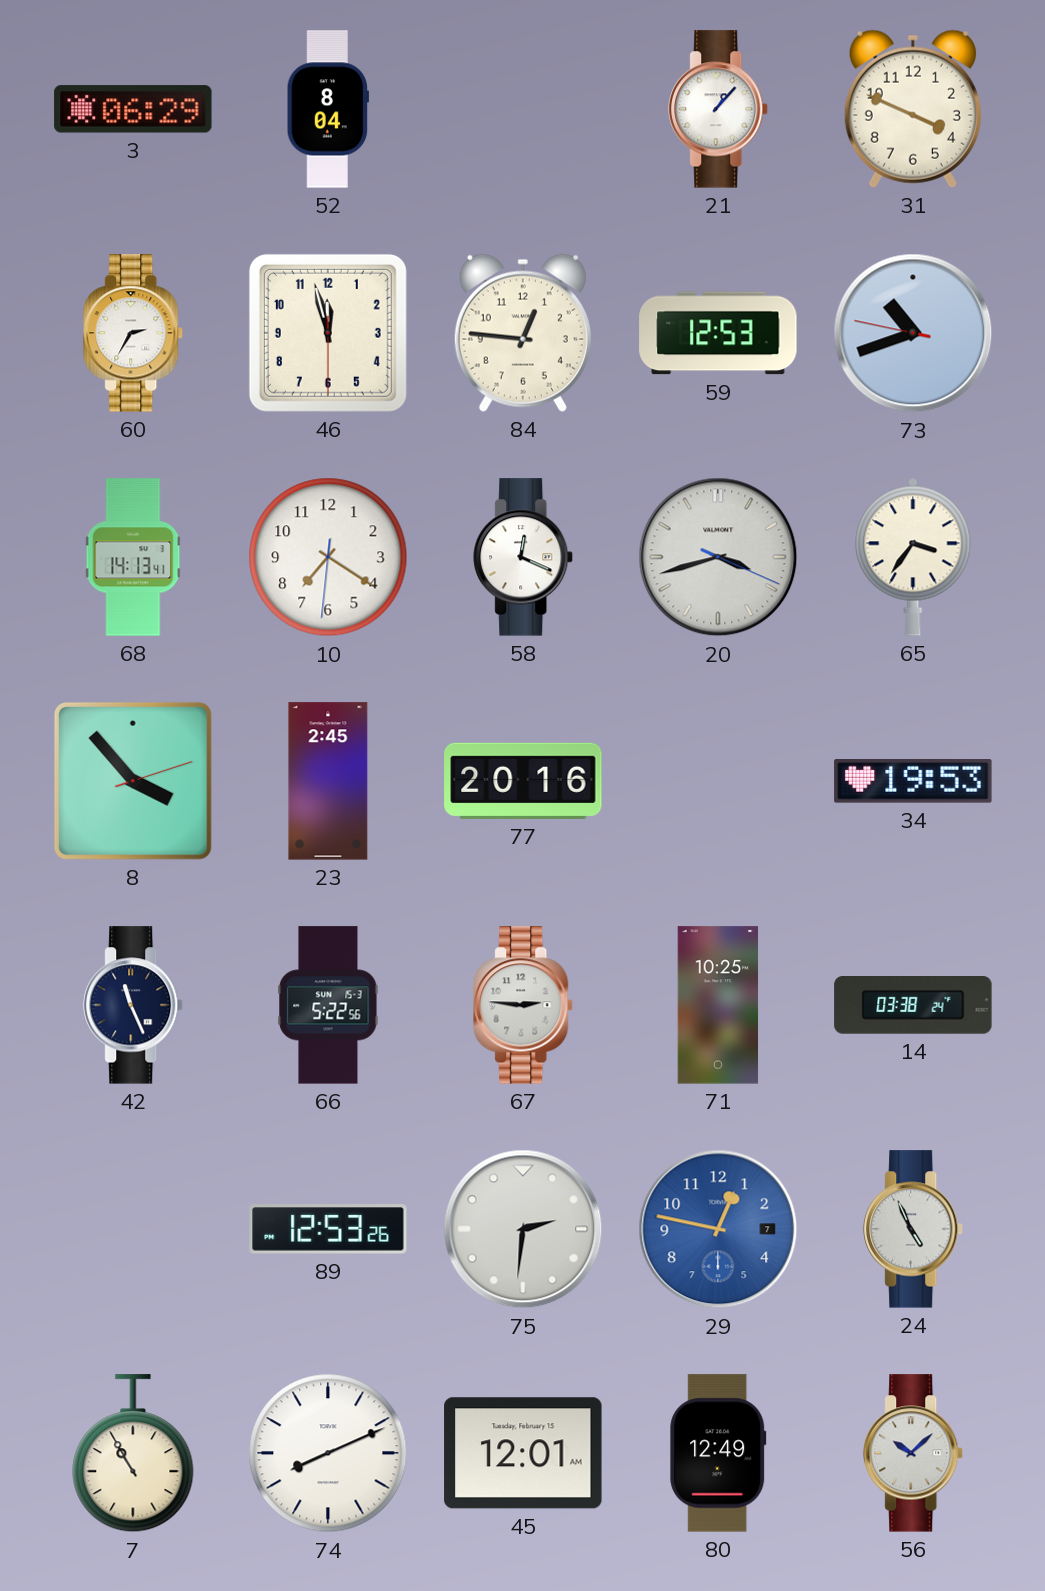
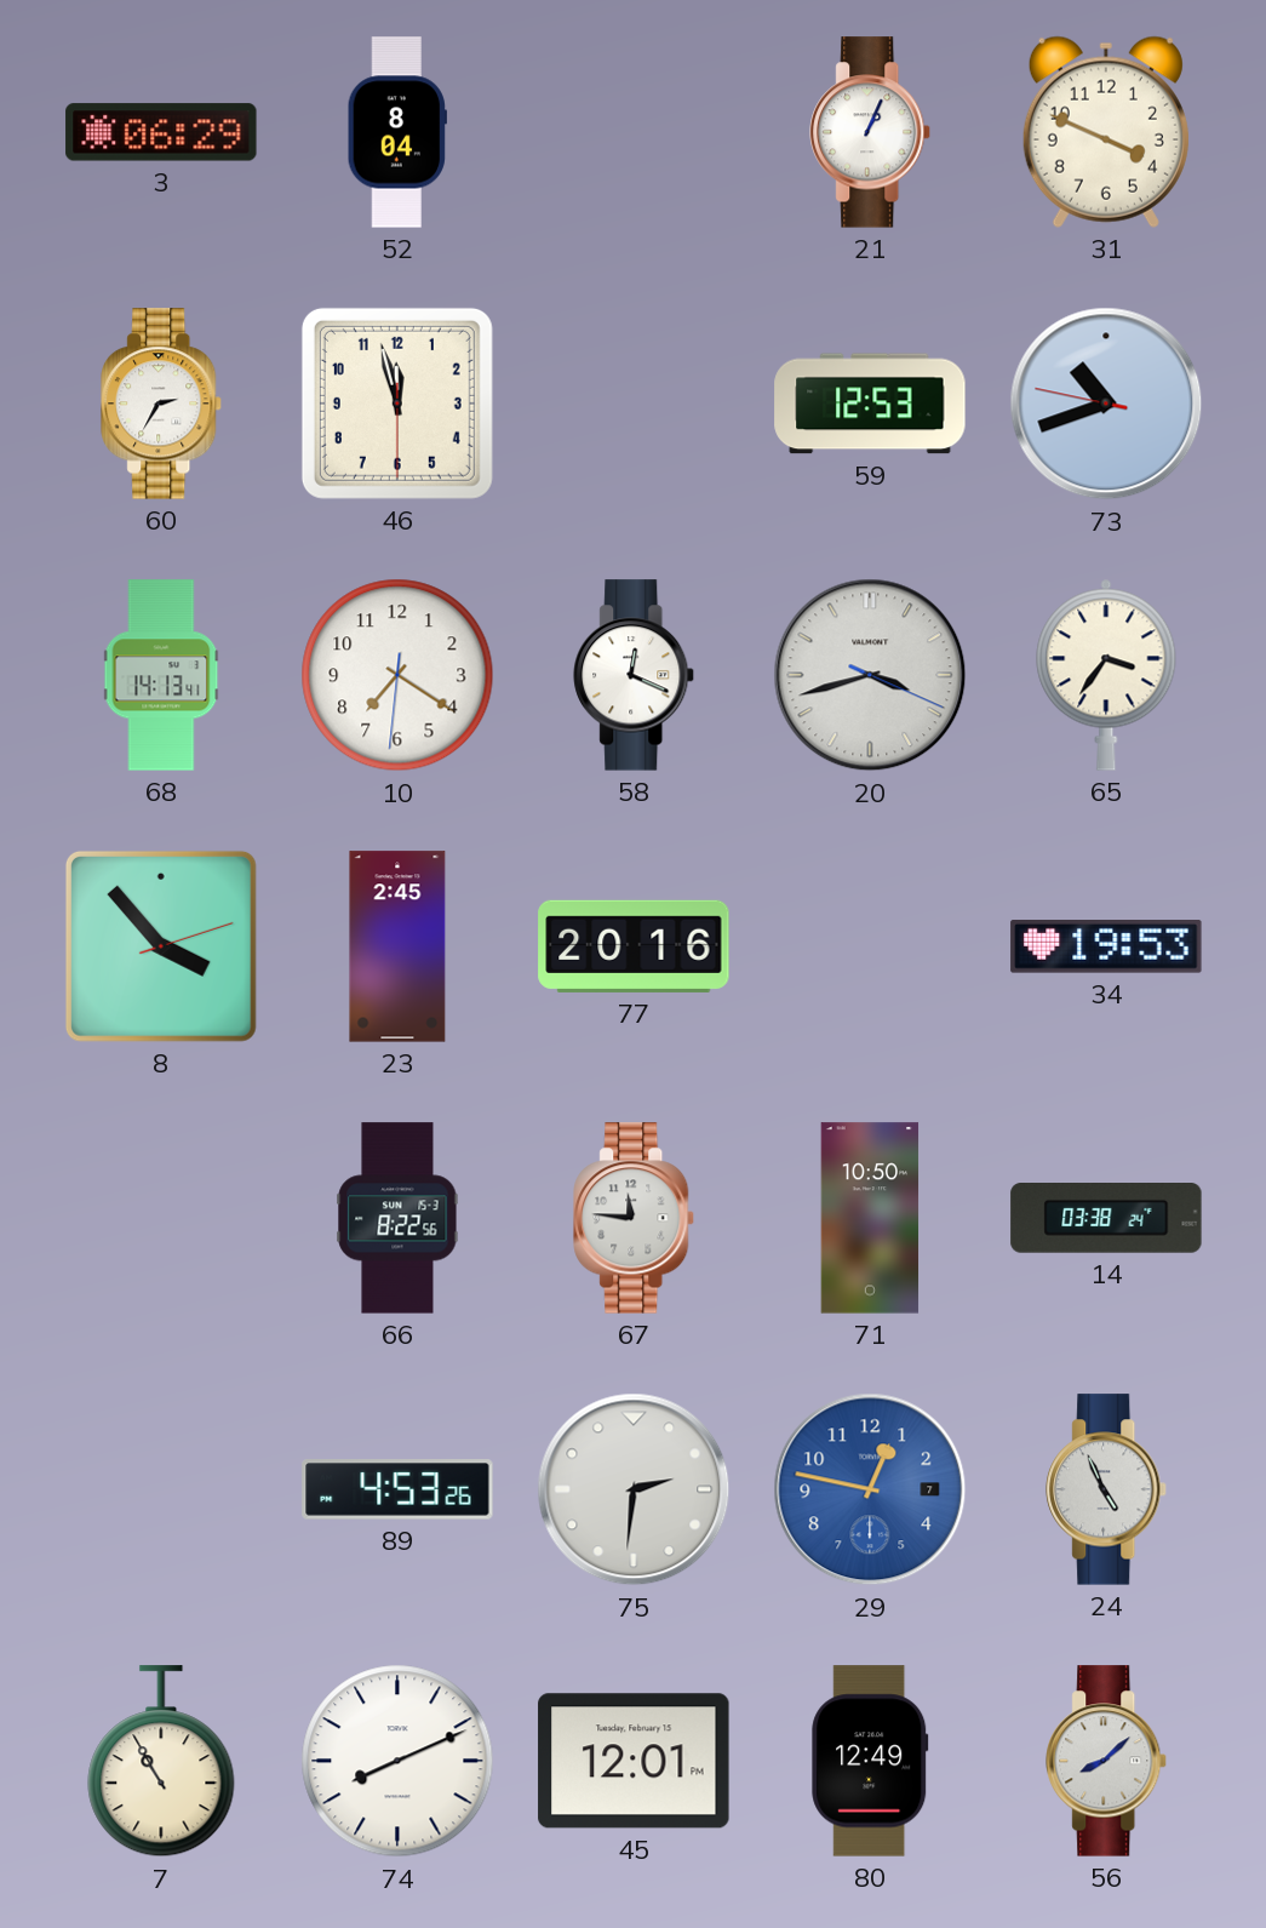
21: 1:07 -> 1:04
84: 12:46 -> none
42: 11:26 -> none
66: 5:22 -> 8:22
67: 2:46 -> 11:46
71: 10:25 -> 10:50
89: 12:53 -> 4:53
45: 12:01 AM -> 12:01 PM
56: 10:08 -> 8:08
